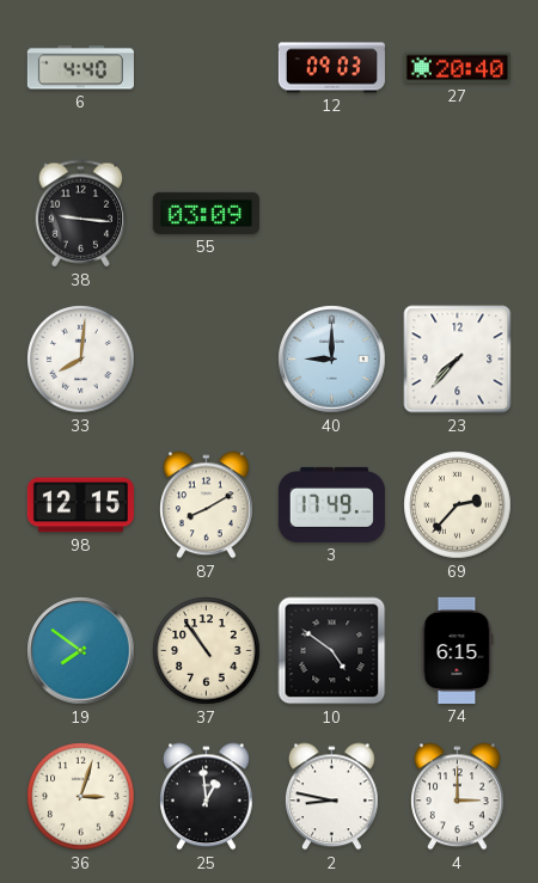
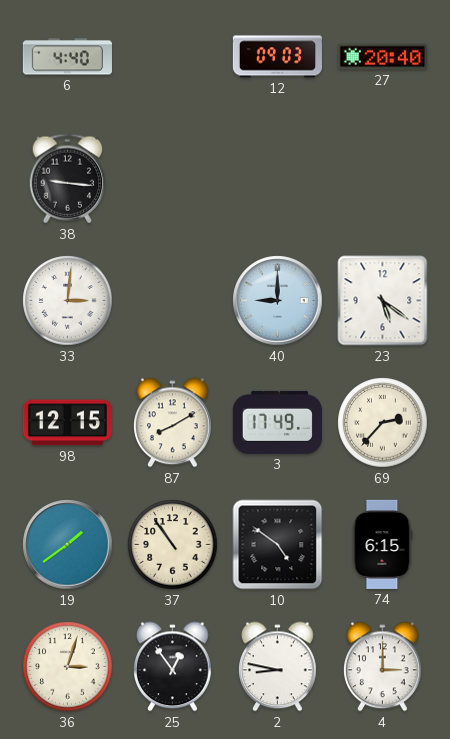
55: 03:09 -> none
33: 8:01 -> 3:01
23: 7:37 -> 5:21
19: 7:51 -> 1:39
25: 12:59 -> 12:54
